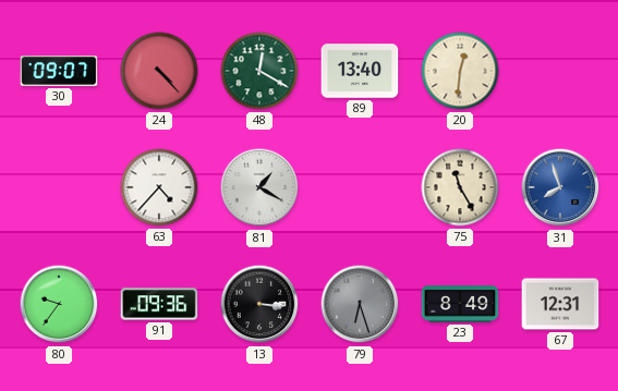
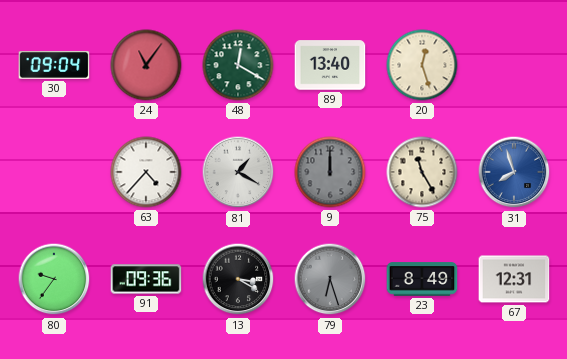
30: 09:07 -> 09:04
24: 4:23 -> 11:06
20: 12:31 -> 12:27
9: none -> 12:00
13: 3:16 -> 3:20
